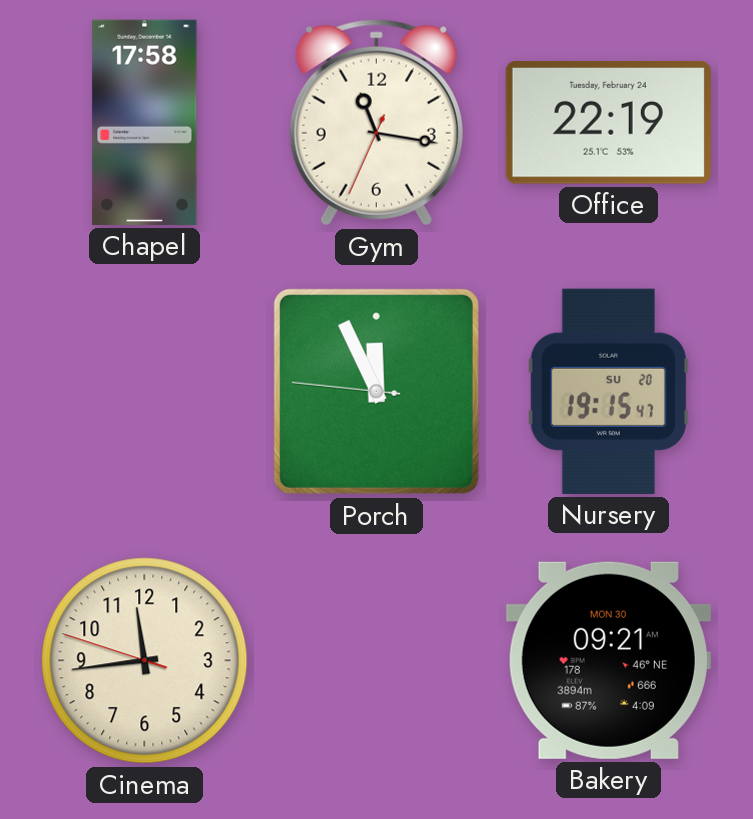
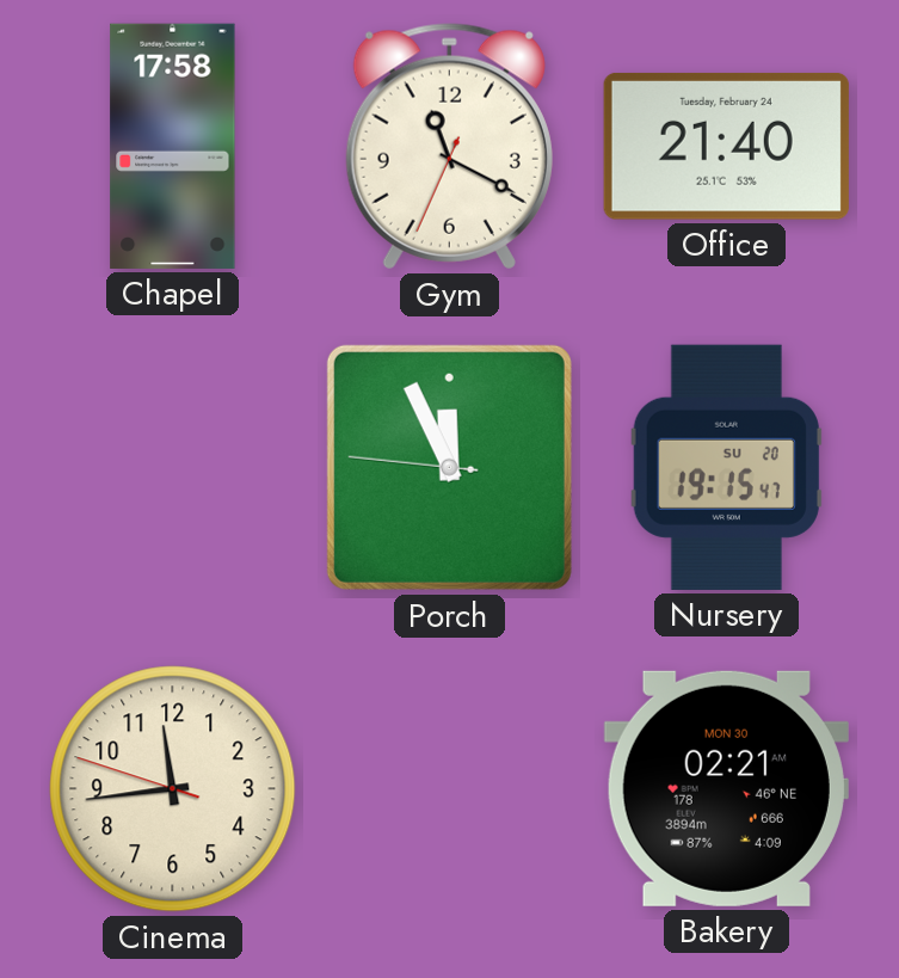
Gym: 11:16 -> 11:19
Office: 22:19 -> 21:40
Bakery: 09:21 -> 02:21
